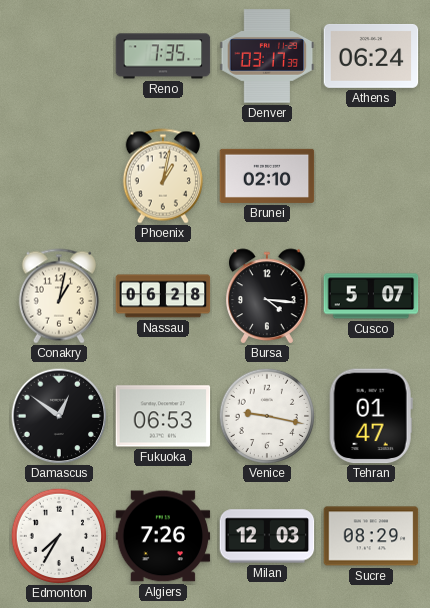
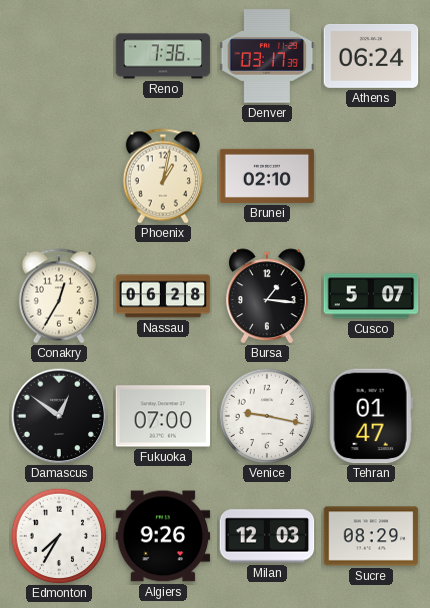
Reno: 7:35 -> 7:36
Conakry: 1:02 -> 12:35
Bursa: 4:16 -> 1:16
Fukuoka: 06:53 -> 07:00
Algiers: 7:26 -> 9:26
